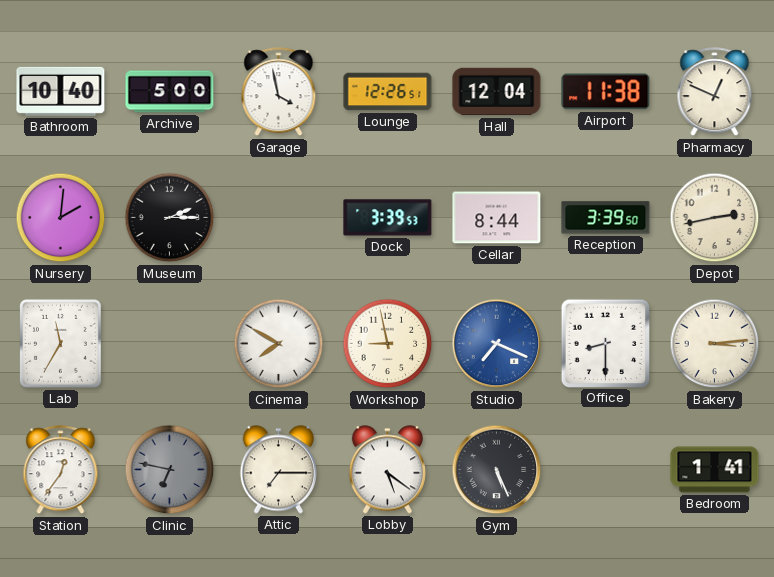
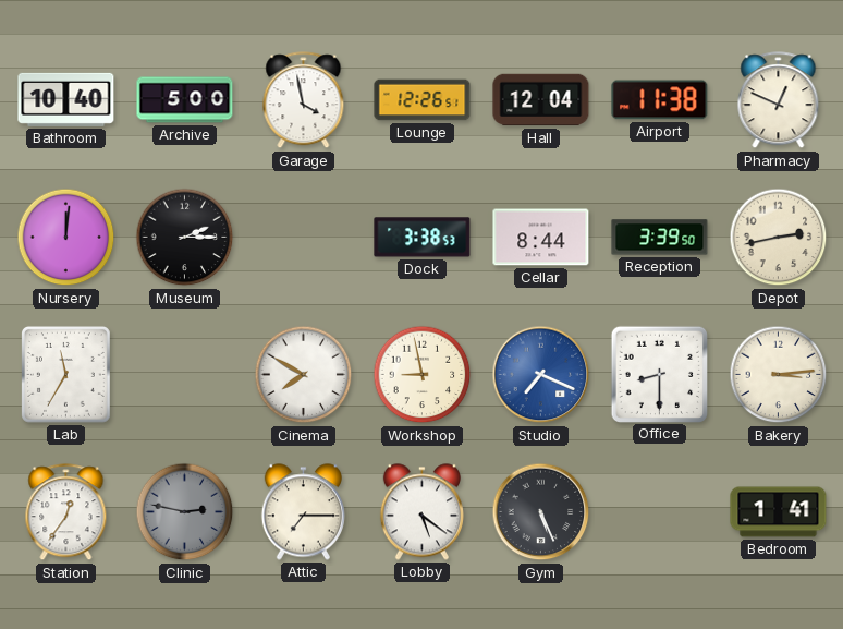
Nursery: 2:01 -> 12:01
Dock: 3:39 -> 3:38
Clinic: 6:47 -> 2:47
